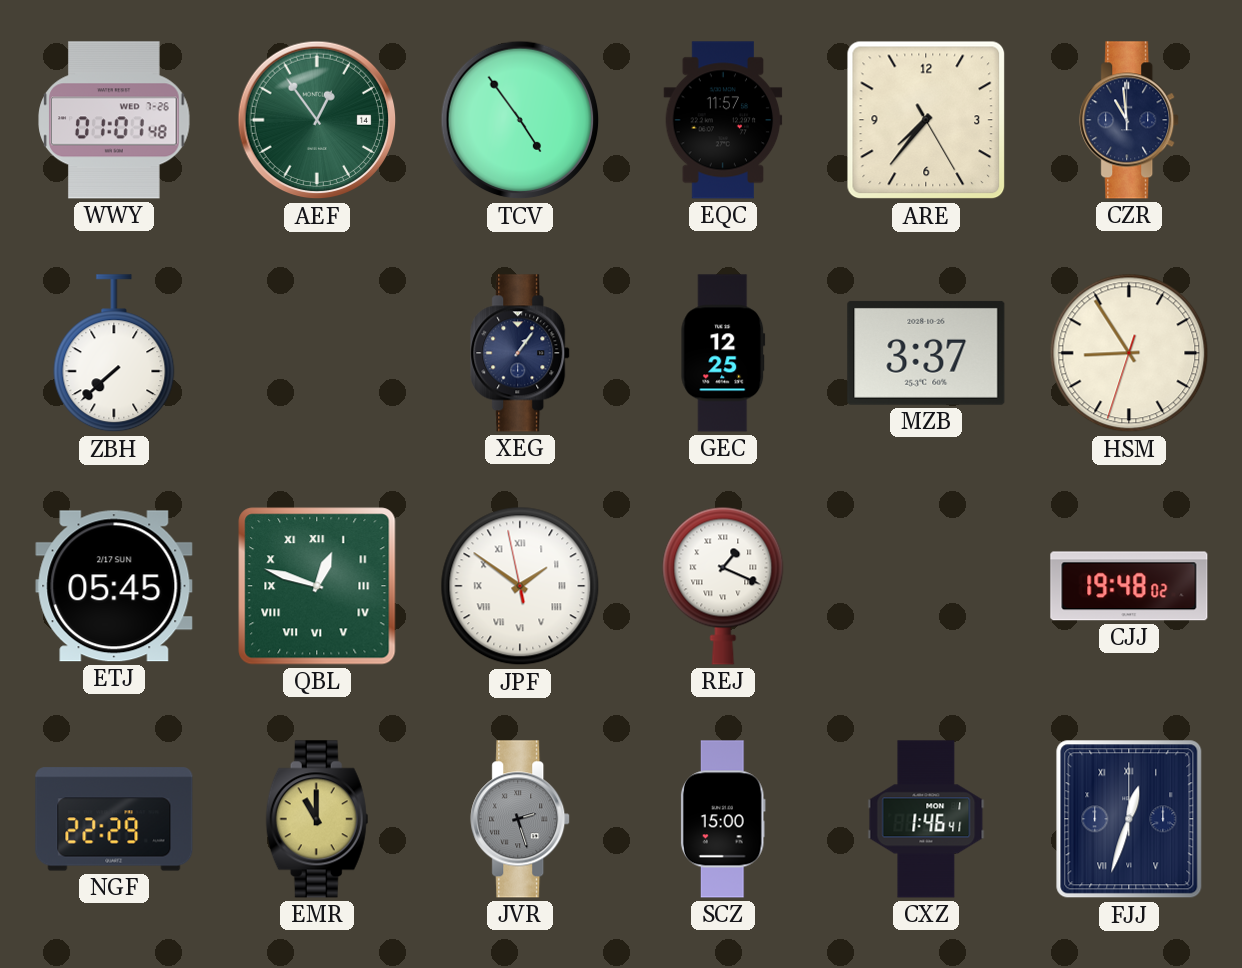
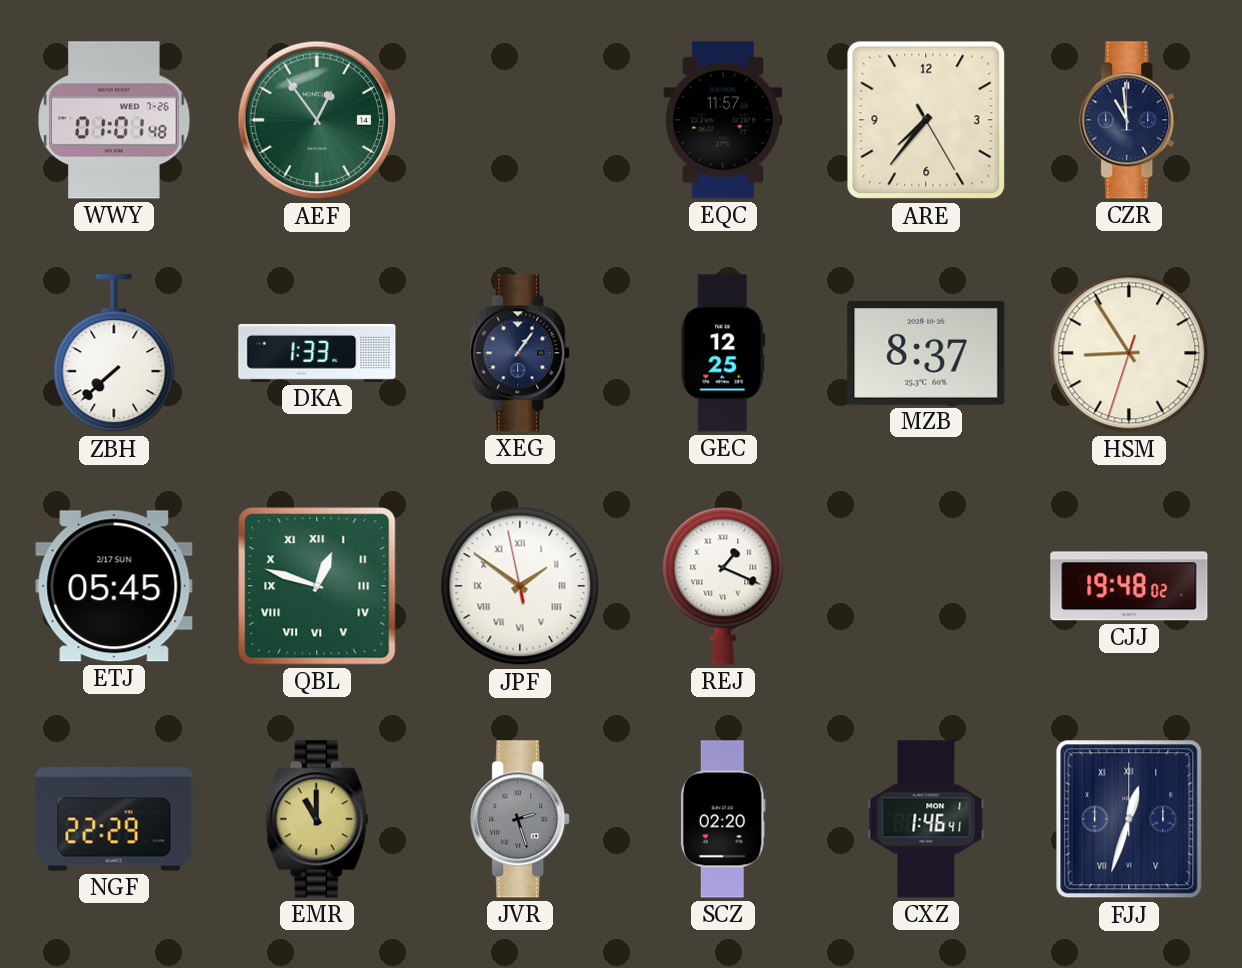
TCV: 4:54 -> none
DKA: none -> 1:33
MZB: 3:37 -> 8:37
SCZ: 15:00 -> 02:20
